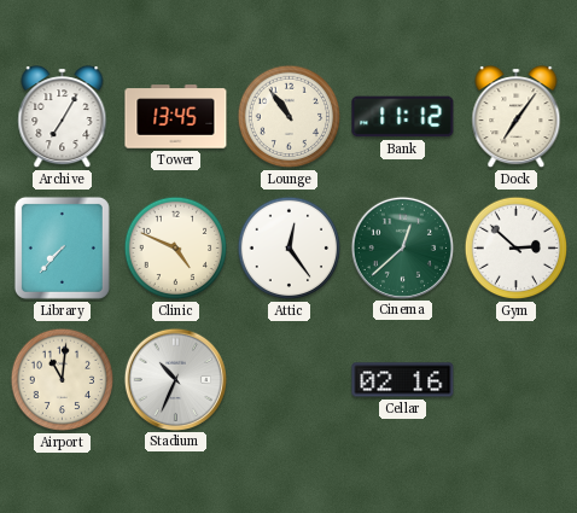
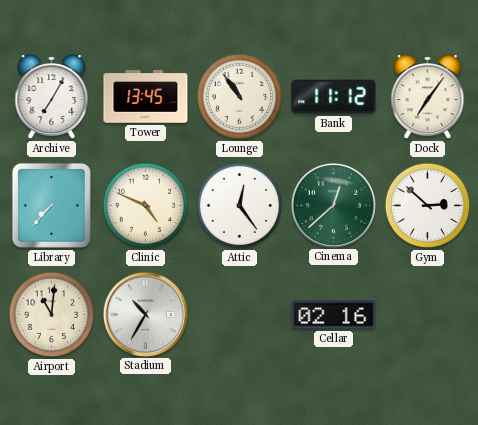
Stadium: 10:34 -> 10:35
